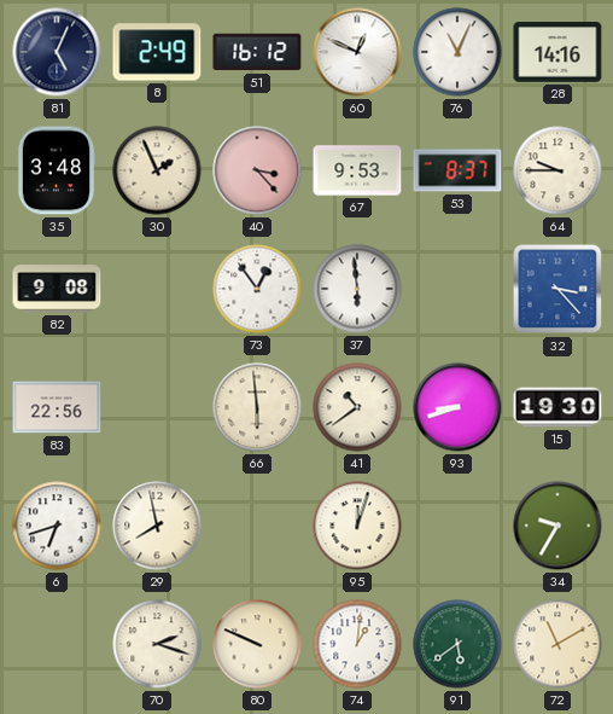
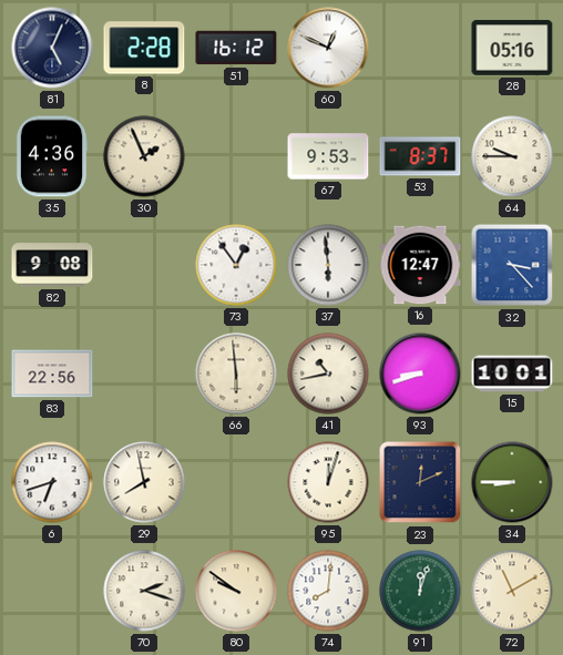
8: 2:49 -> 2:28
76: 11:04 -> none
28: 14:16 -> 05:16
35: 3:48 -> 4:36
40: 3:23 -> none
16: none -> 12:47
41: 10:39 -> 10:43
15: 19:30 -> 10:01
23: none -> 12:11
34: 9:35 -> 8:45
80: 9:49 -> 9:51
74: 1:01 -> 8:01
91: 5:39 -> 12:03
